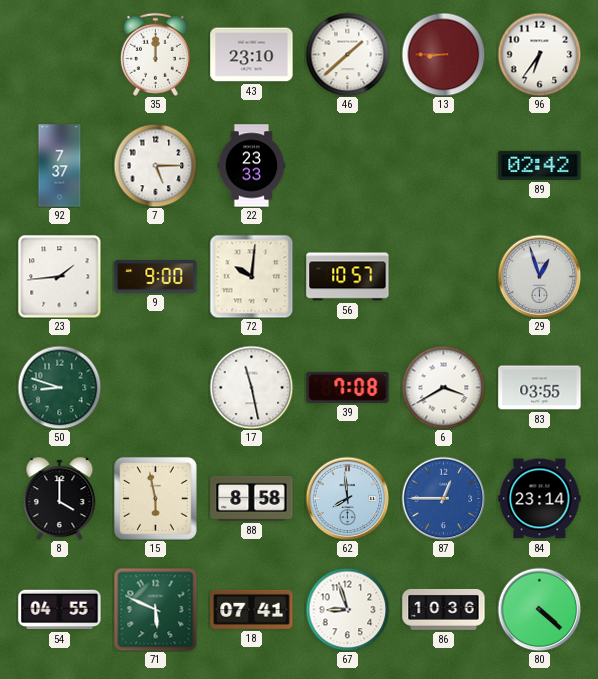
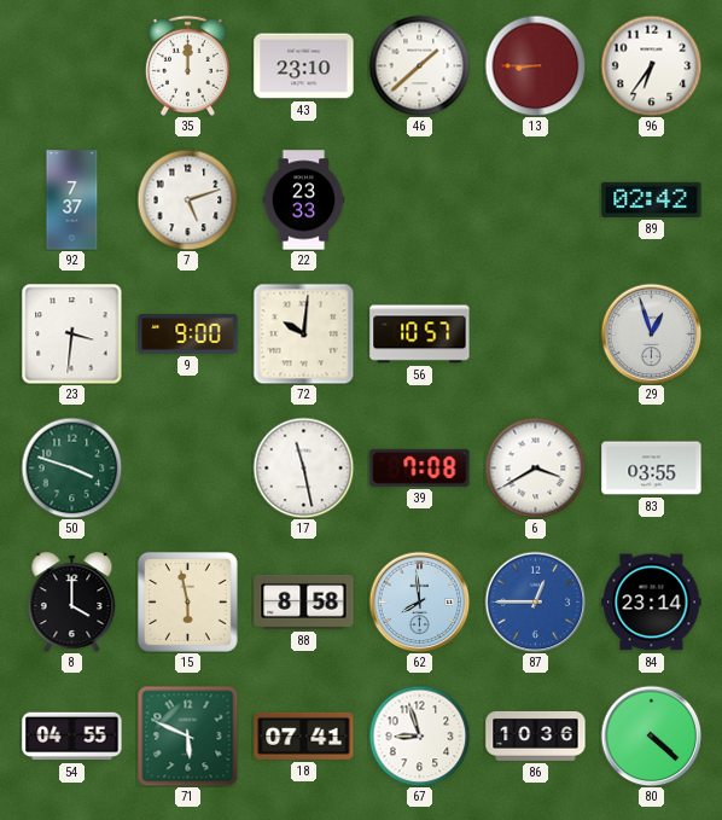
7: 5:15 -> 5:12
23: 1:44 -> 3:31
50: 8:48 -> 3:48
